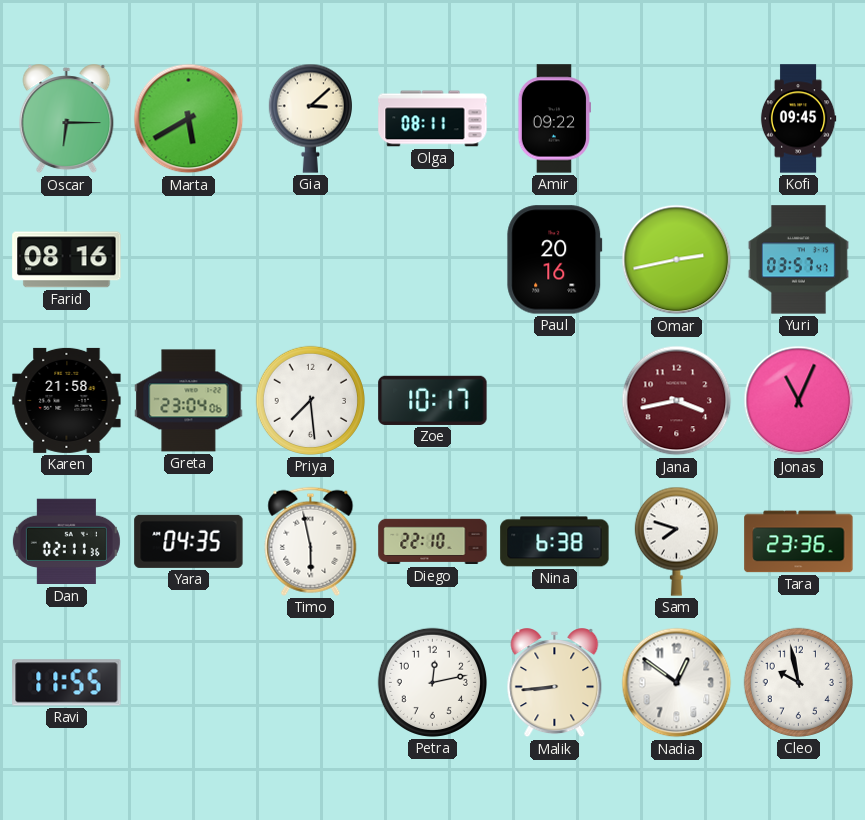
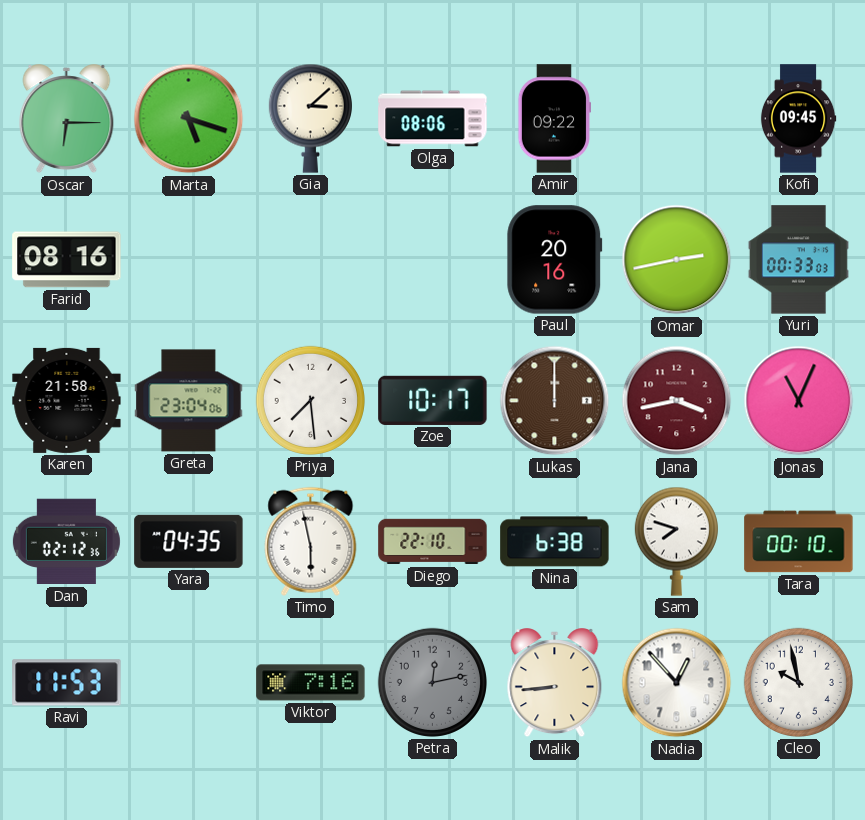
Marta: 5:40 -> 5:18
Olga: 08:11 -> 08:06
Yuri: 03:57 -> 00:33
Lukas: none -> 12:00
Dan: 02:11 -> 02:12
Tara: 23:36 -> 00:10
Ravi: 11:55 -> 11:53
Viktor: none -> 7:16
Petra dial: white -> grey
Nadia: 12:51 -> 12:53
